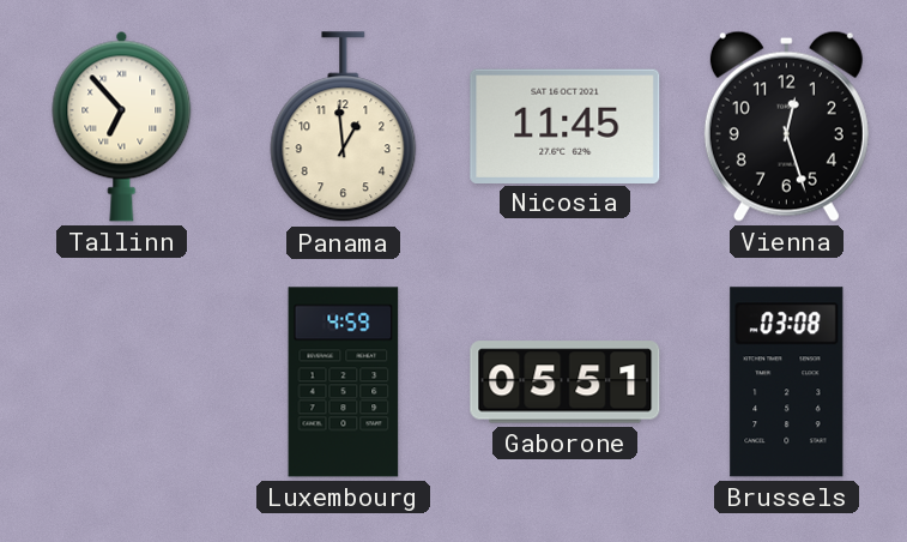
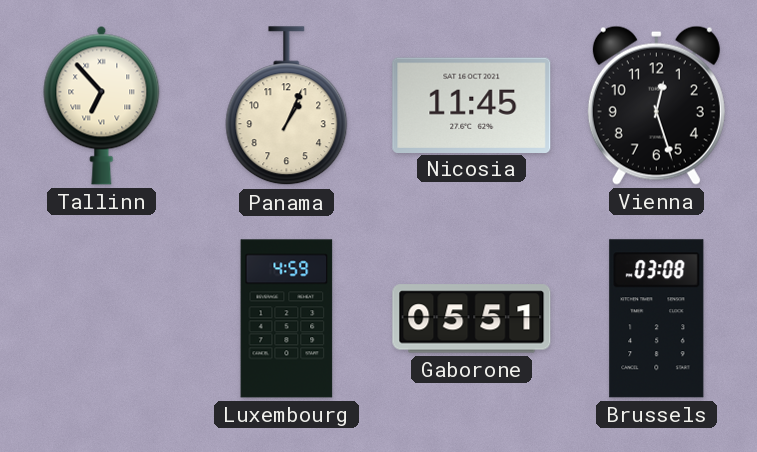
Panama: 12:59 -> 1:04
